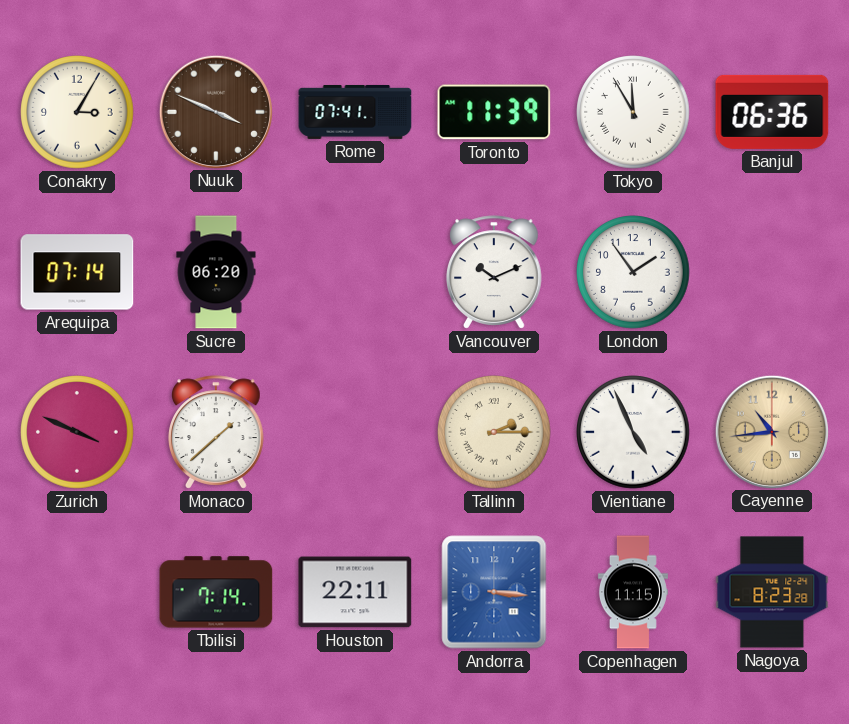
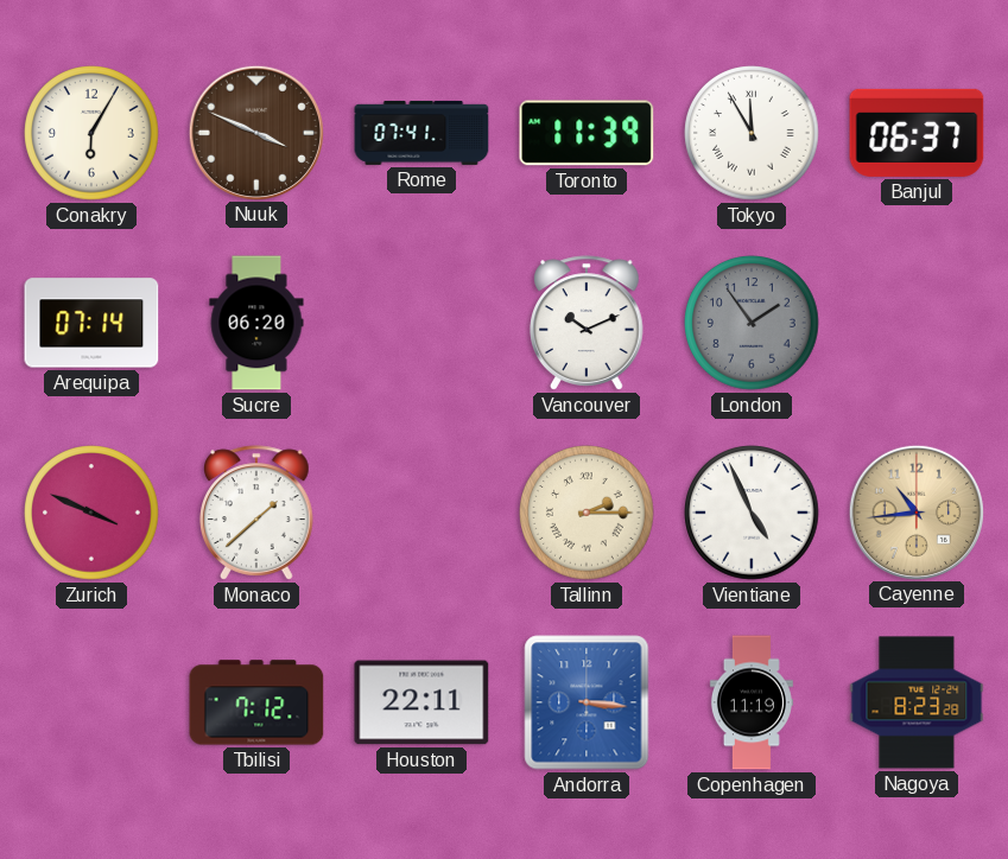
Conakry: 3:05 -> 6:05
Banjul: 06:36 -> 06:37
London dial: white -> grey
Tbilisi: 7:14 -> 7:12
Copenhagen: 11:15 -> 11:19
